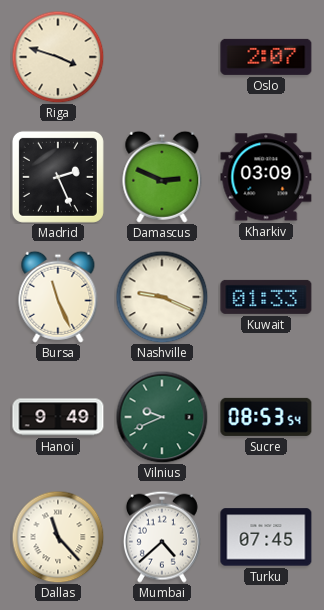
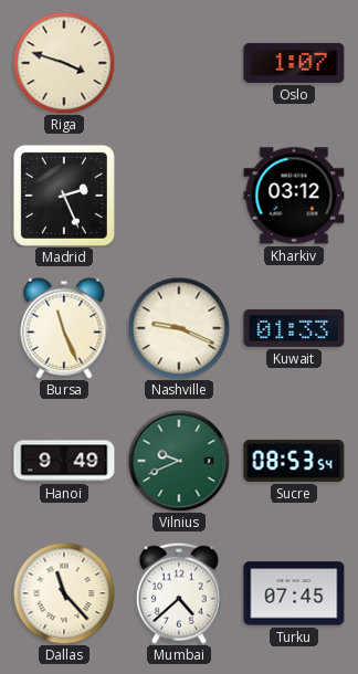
Oslo: 2:07 -> 1:07
Damascus: 2:49 -> none
Kharkiv: 03:09 -> 03:12
